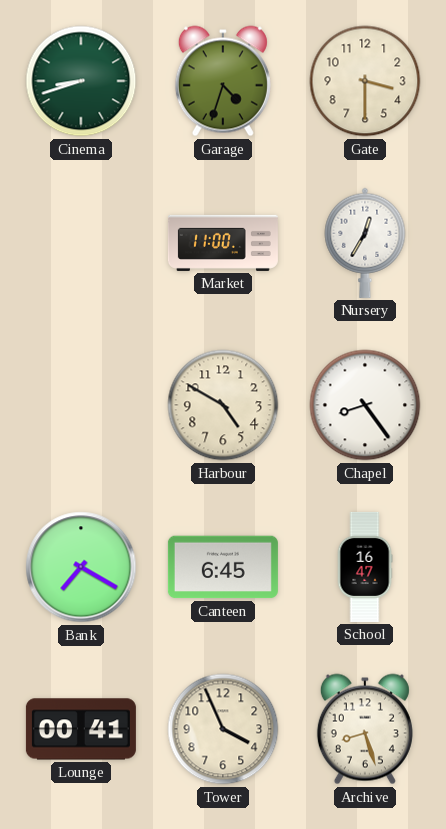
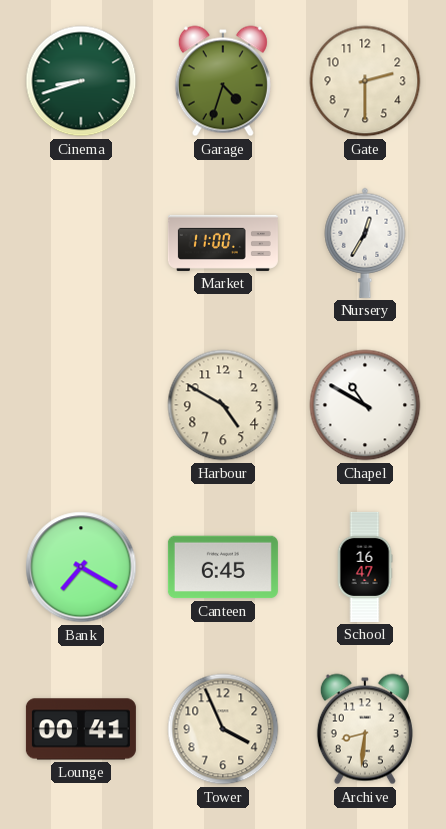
Gate: 3:30 -> 2:30
Chapel: 8:24 -> 10:50
Archive: 8:27 -> 8:31
